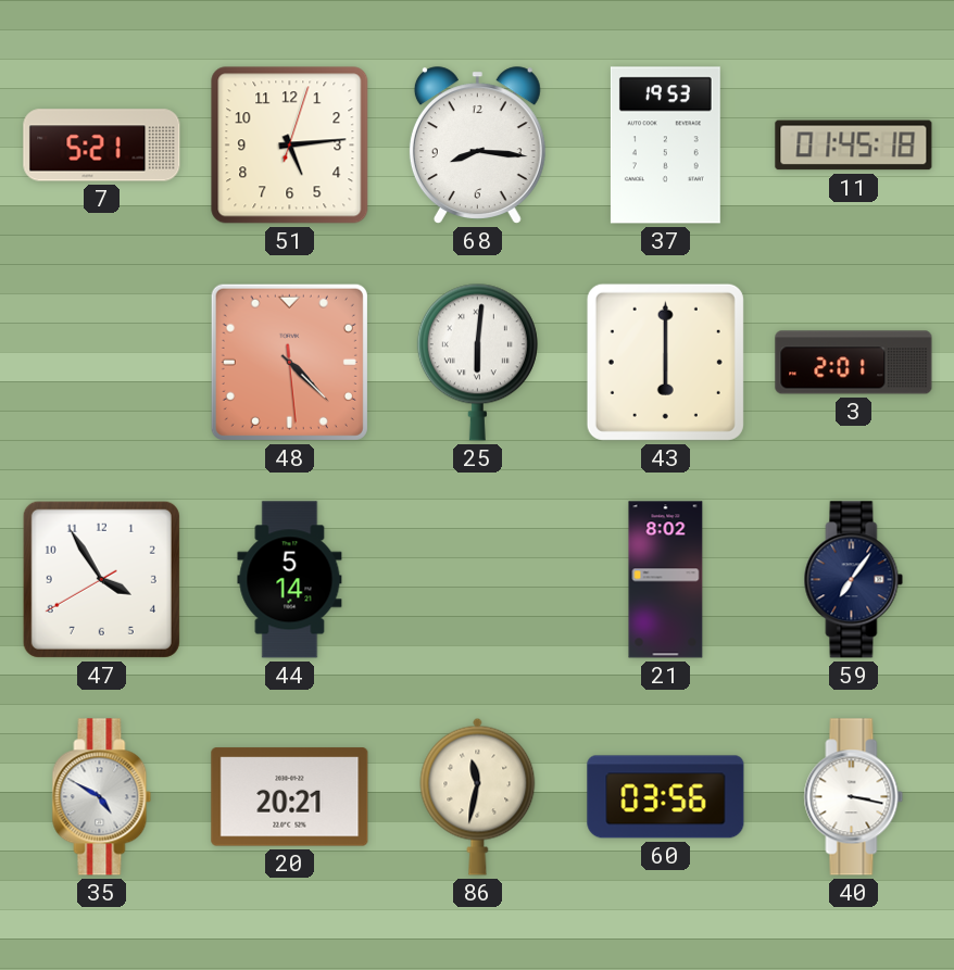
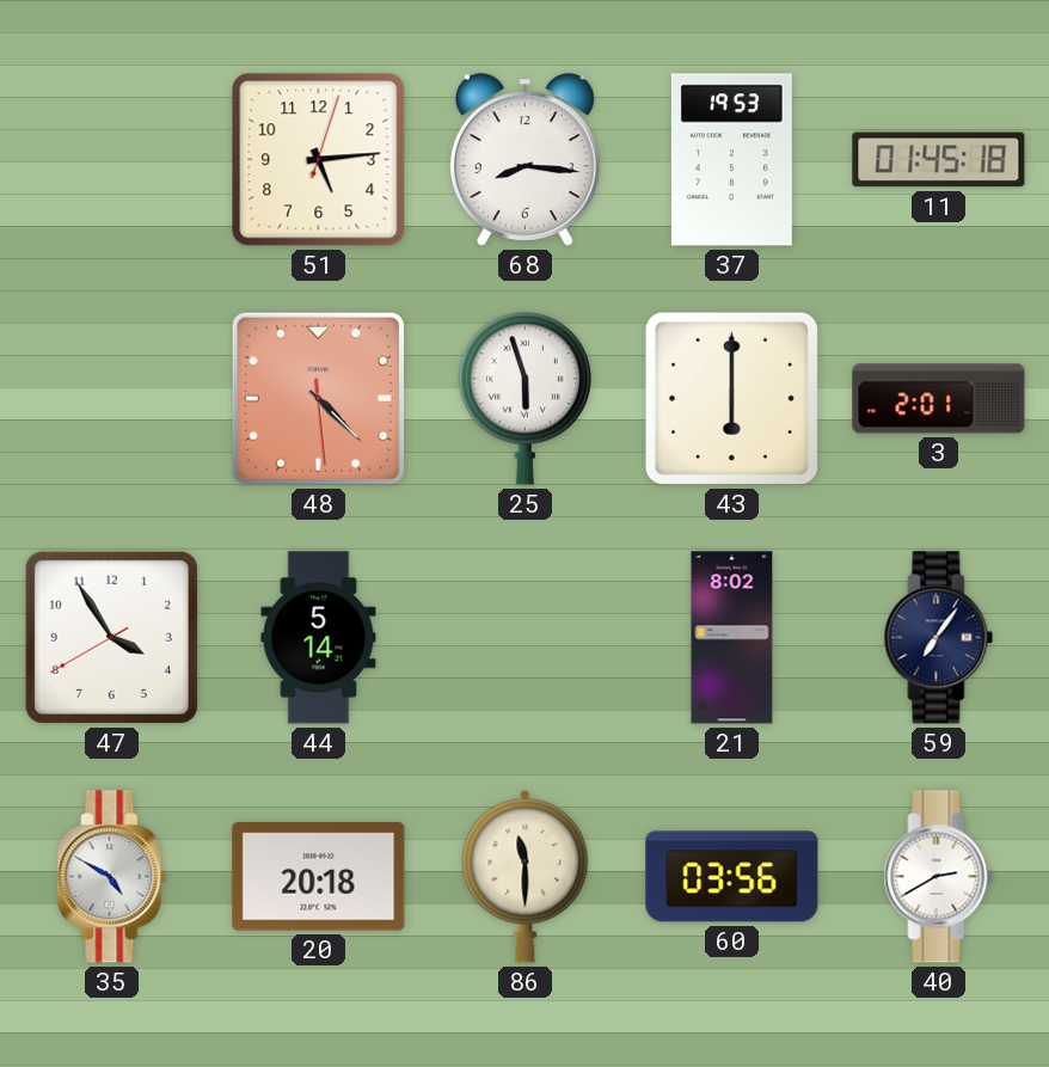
7: 5:21 -> none
25: 6:01 -> 5:57
20: 20:21 -> 20:18
86: 11:32 -> 11:30
40: 3:17 -> 2:40
